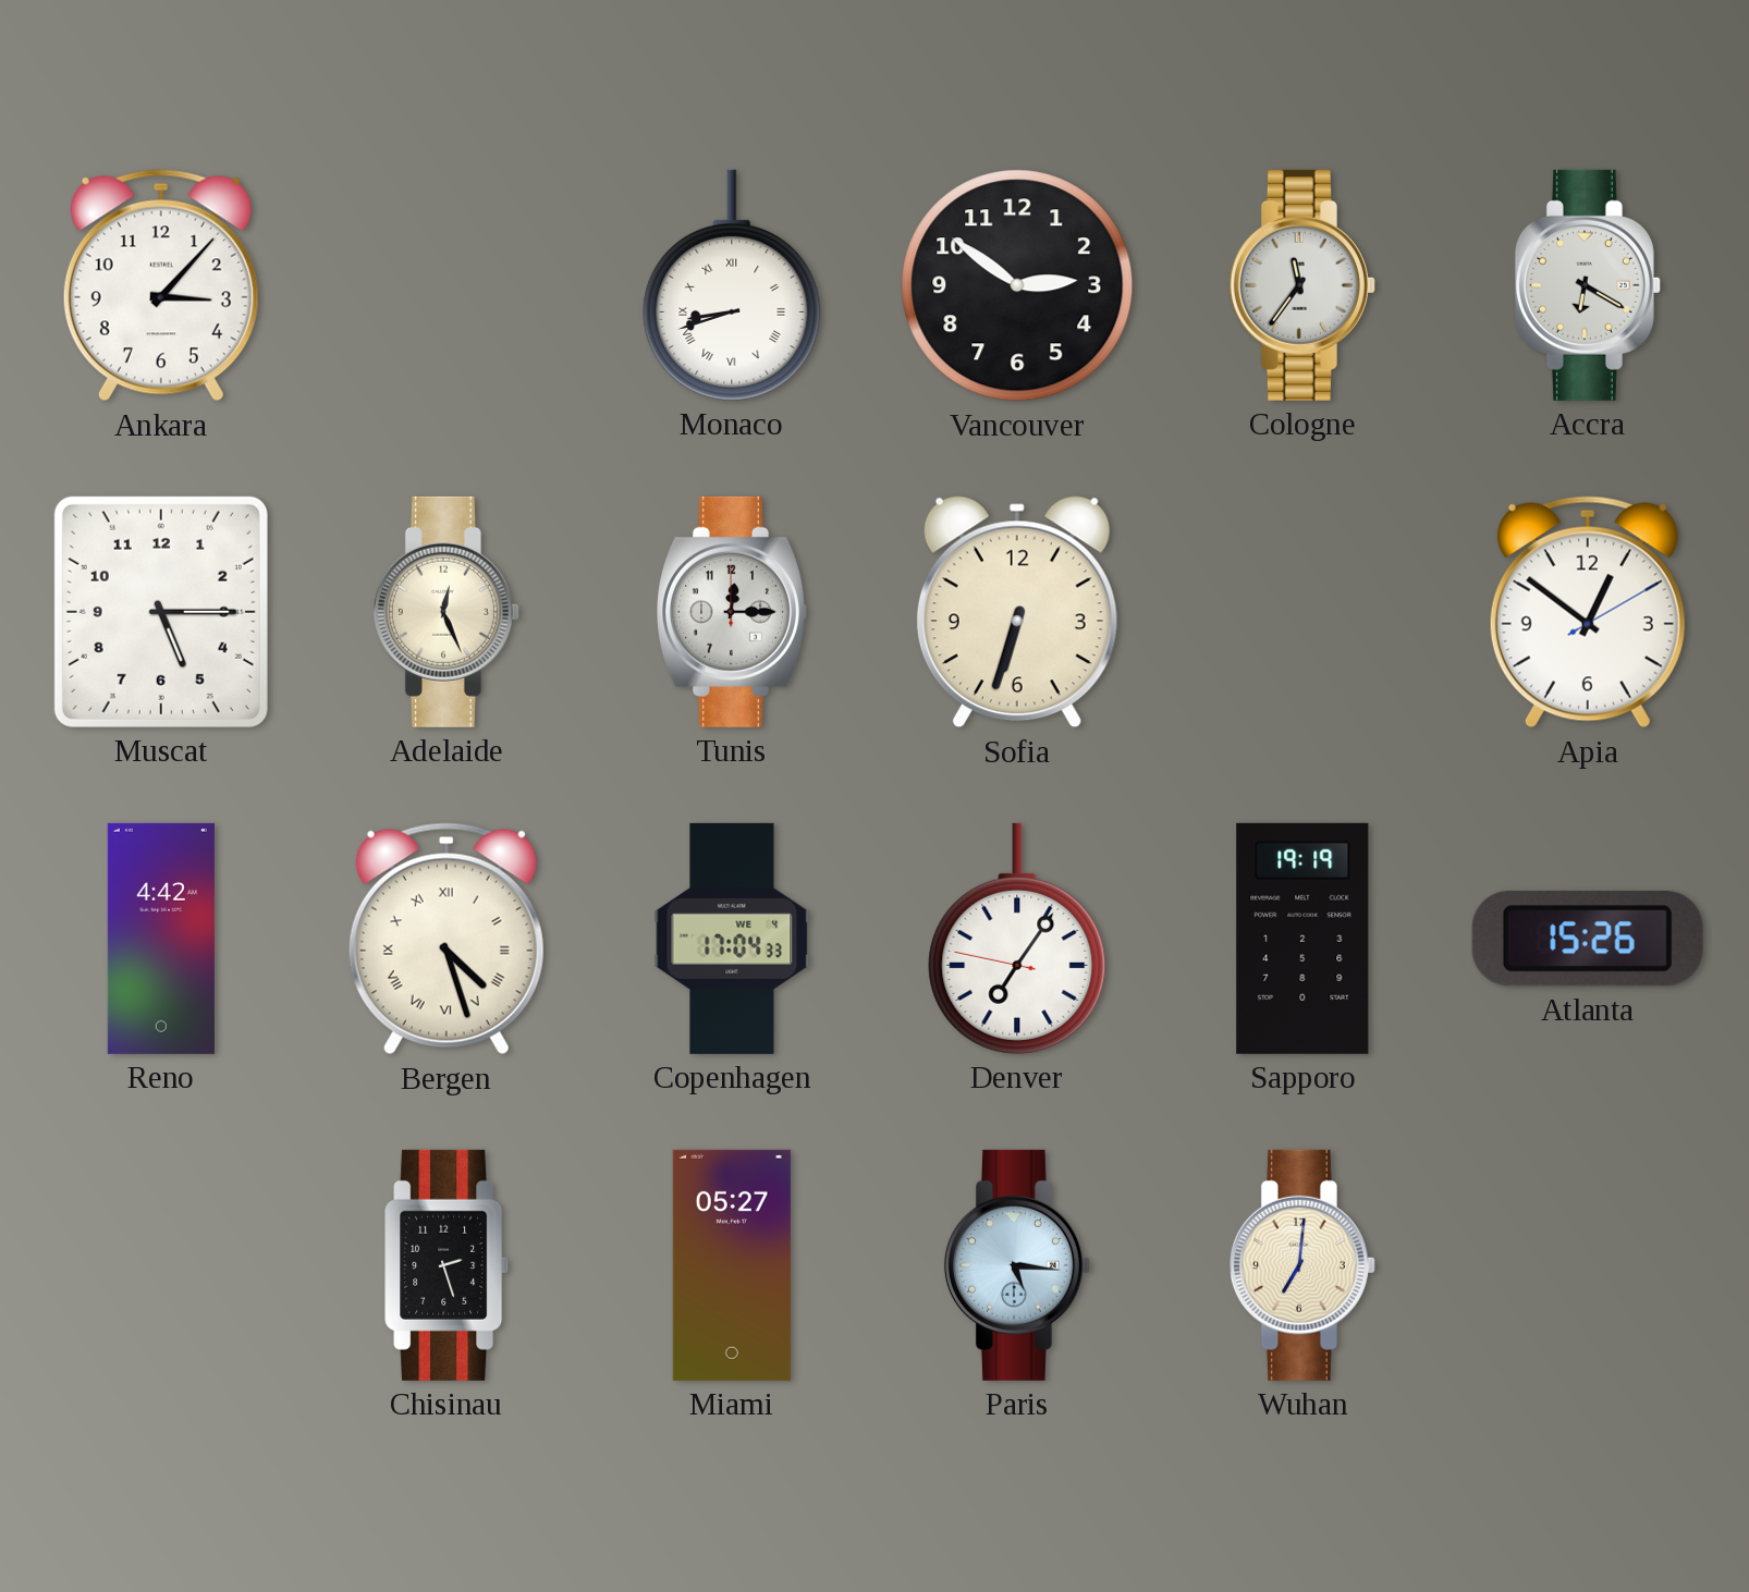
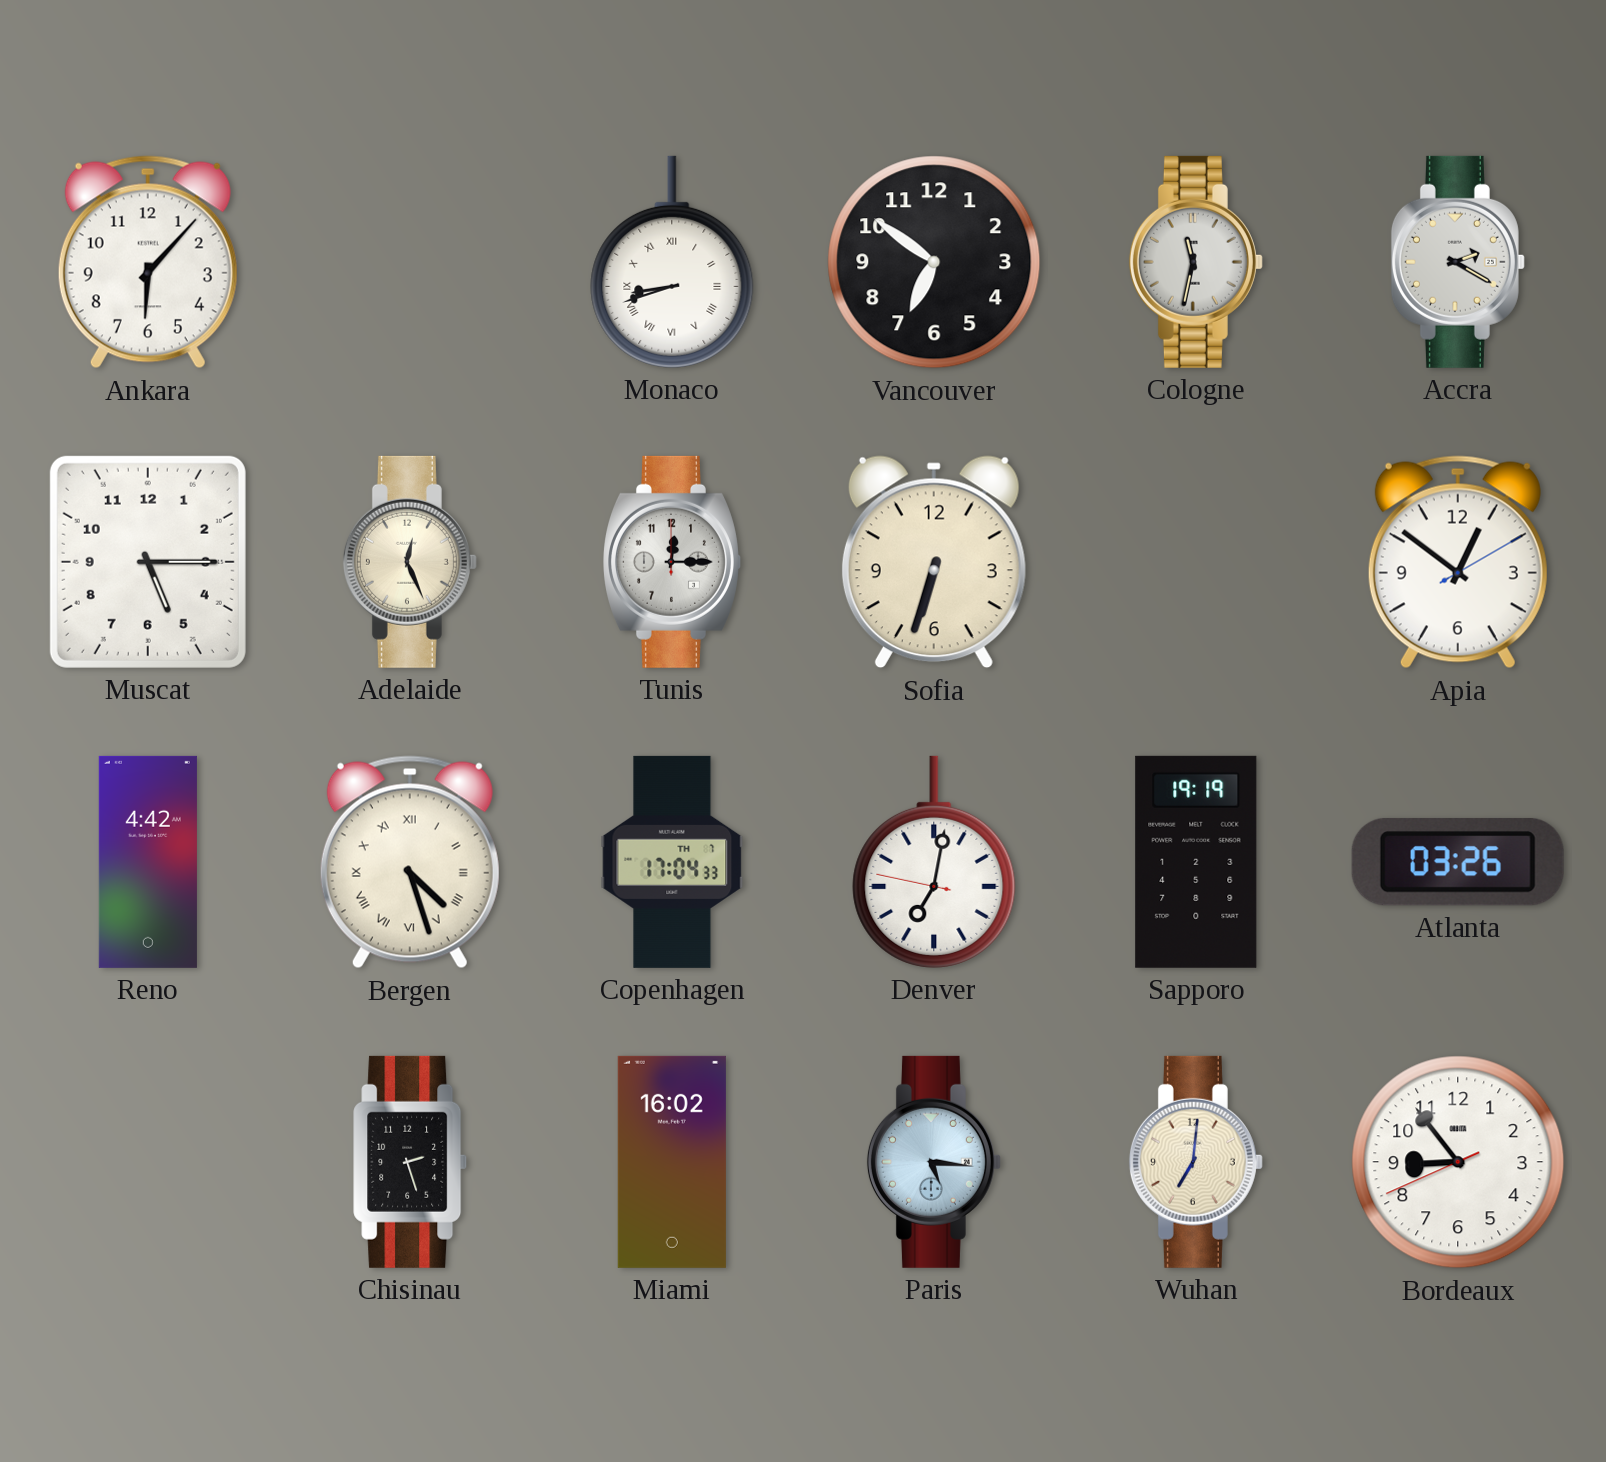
Ankara: 3:07 -> 6:07
Vancouver: 2:51 -> 6:51
Cologne: 11:36 -> 11:32
Accra: 6:20 -> 2:20
Copenhagen date: WE 4 -> TH 7
Denver: 7:05 -> 7:01
Atlanta: 15:26 -> 03:26
Miami: 05:27 -> 16:02
Bordeaux: none -> 8:53
